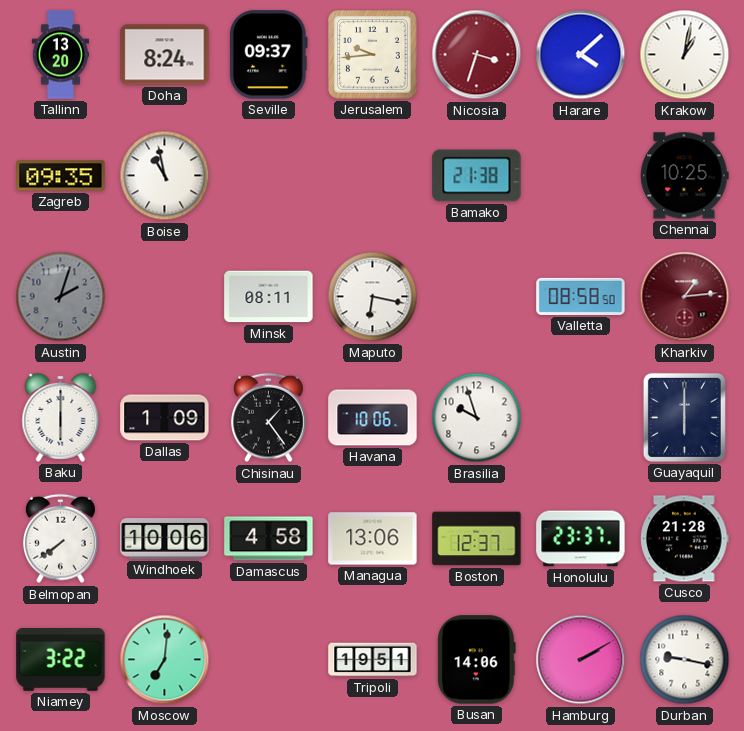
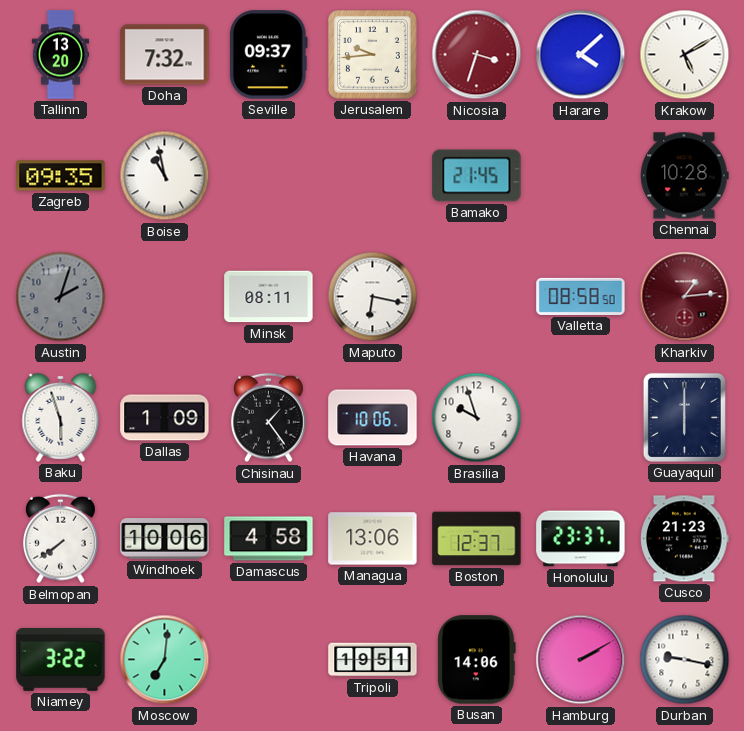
Doha: 8:24 -> 7:32
Krakow: 1:02 -> 5:10
Bamako: 21:38 -> 21:45
Chennai: 10:25 -> 10:28
Baku: 6:00 -> 5:57
Cusco: 21:28 -> 21:23
